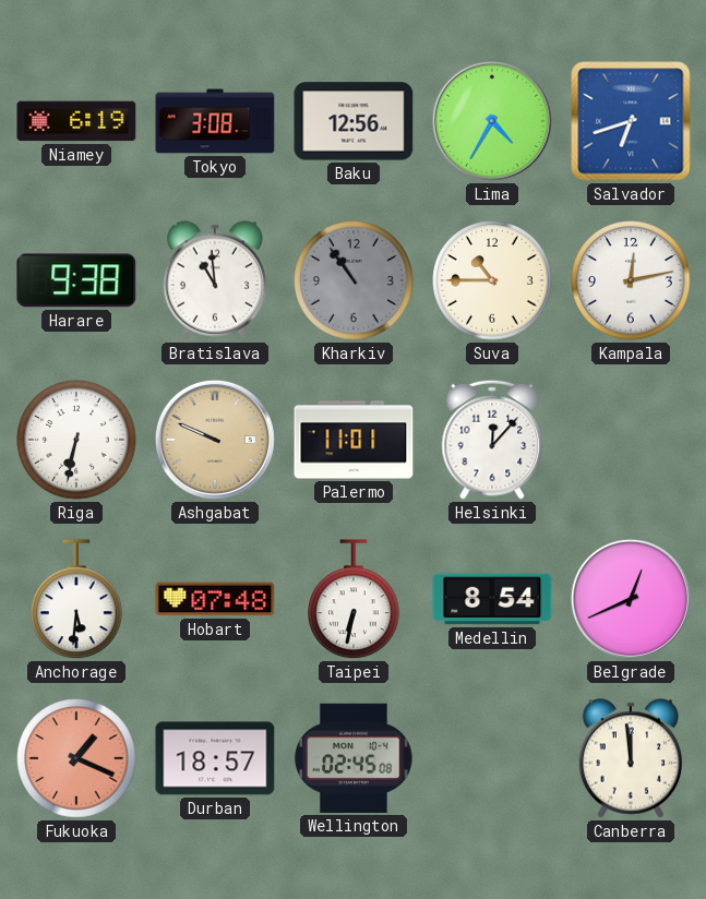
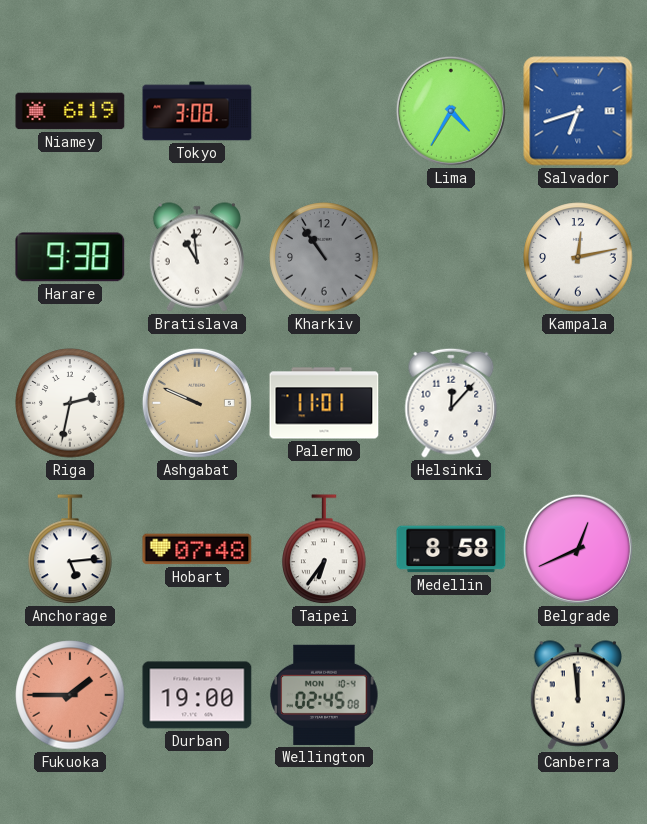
Baku: 12:56 -> none
Suva: 10:45 -> none
Riga: 6:32 -> 2:32
Anchorage: 5:31 -> 5:14
Taipei: 6:32 -> 6:36
Medellin: 8:54 -> 8:58
Fukuoka: 1:19 -> 1:45
Durban: 18:57 -> 19:00
